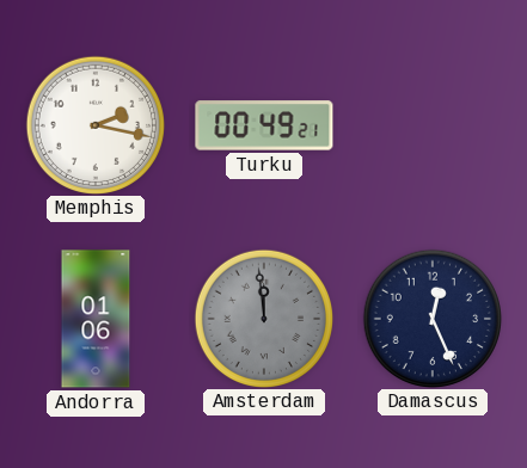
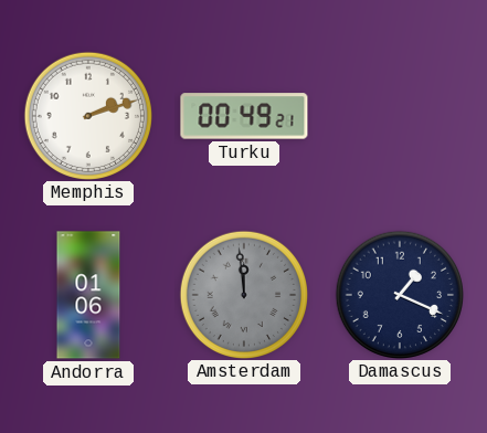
Memphis: 2:17 -> 2:12
Damascus: 12:26 -> 1:19
